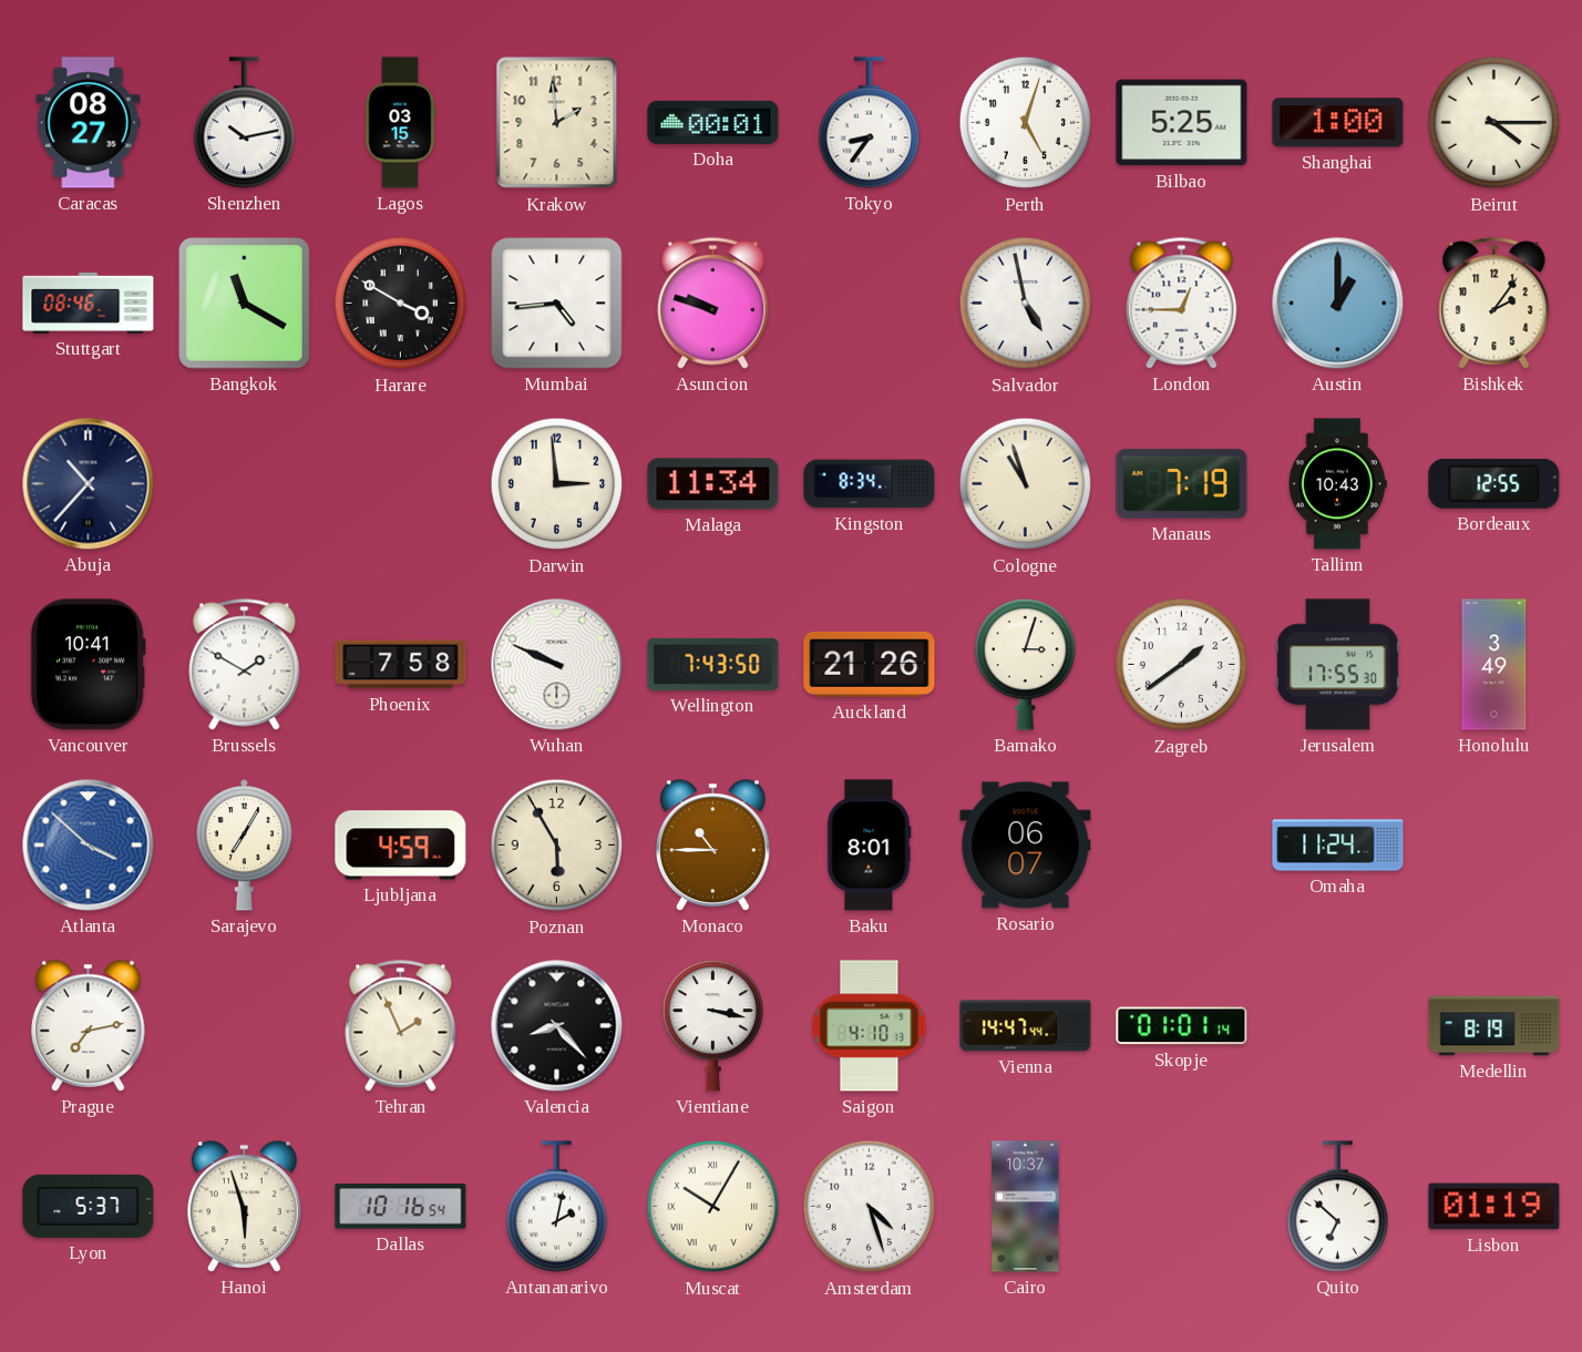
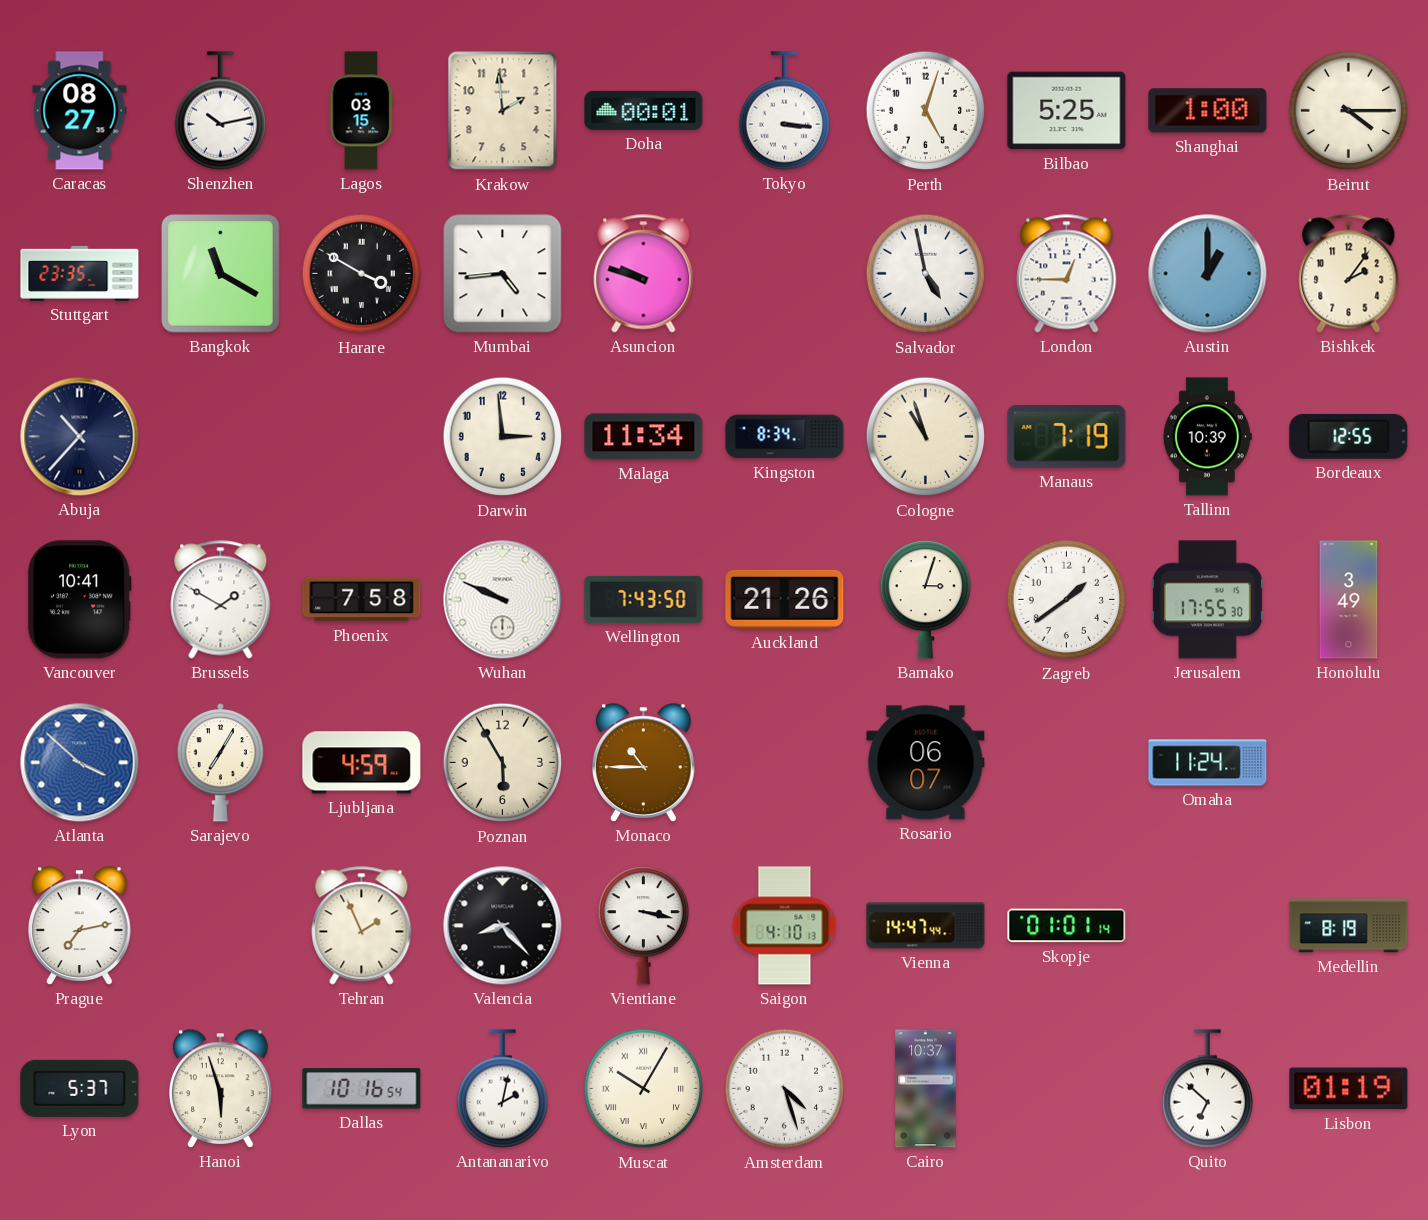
Tokyo: 8:36 -> 3:16
Stuttgart: 08:46 -> 23:35
Tallinn: 10:43 -> 10:39
Baku: 8:01 -> none
